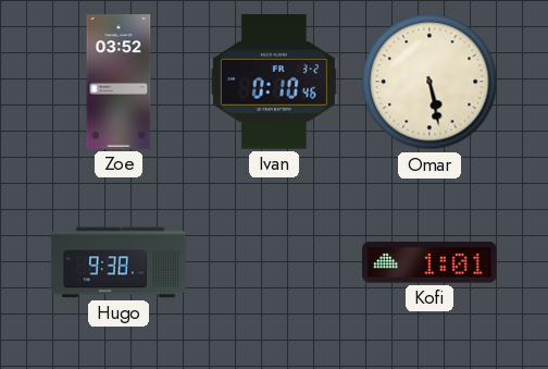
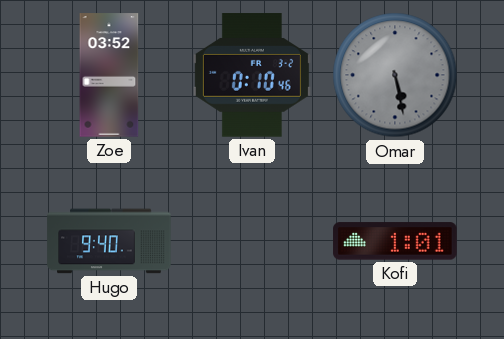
Omar dial: cream -> grey
Hugo: 9:38 -> 9:40
